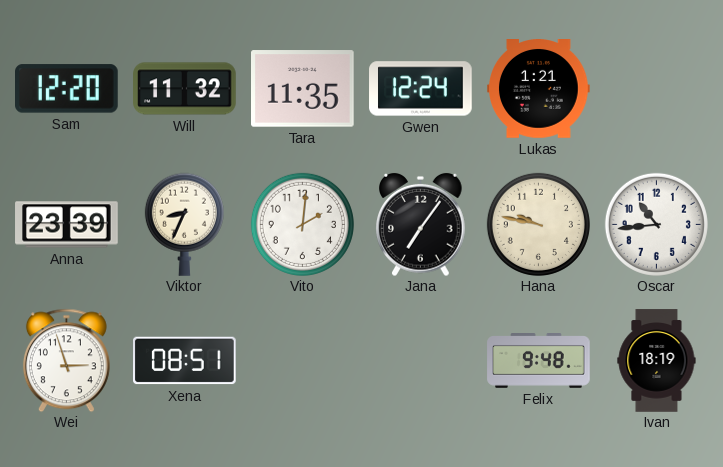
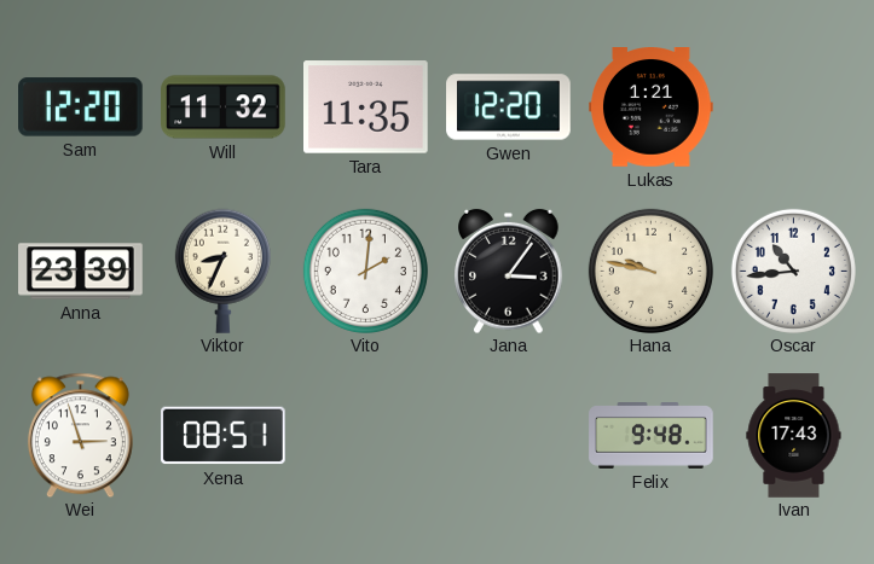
Gwen: 12:24 -> 12:20
Jana: 7:06 -> 3:06
Ivan: 18:19 -> 17:43
